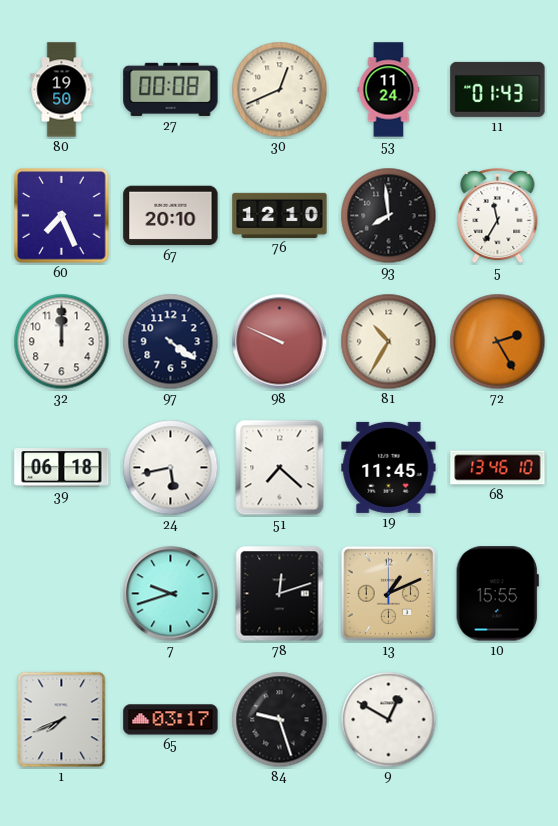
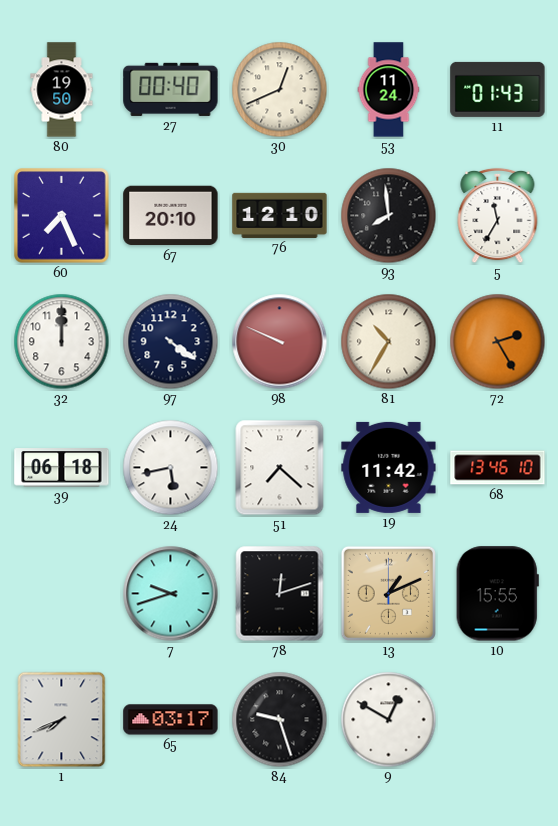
27: 00:08 -> 00:40
19: 11:45 -> 11:42
